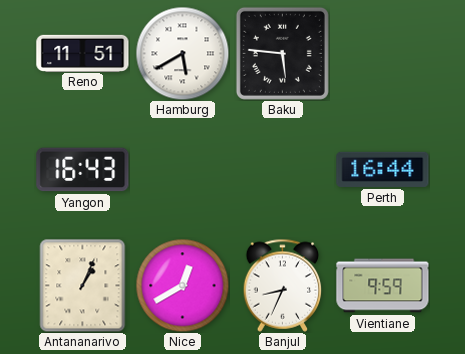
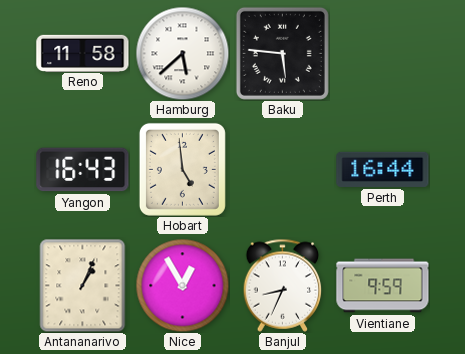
Reno: 11:51 -> 11:58
Hamburg: 5:40 -> 5:38
Hobart: none -> 4:59
Nice: 12:40 -> 12:55
